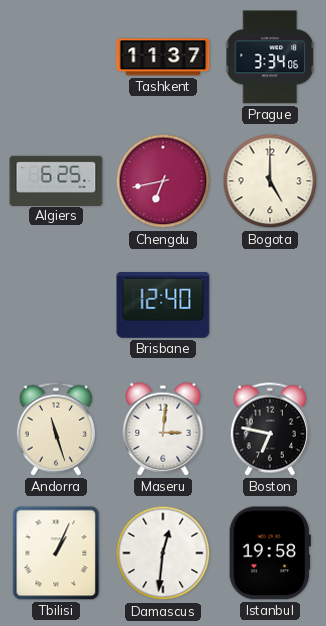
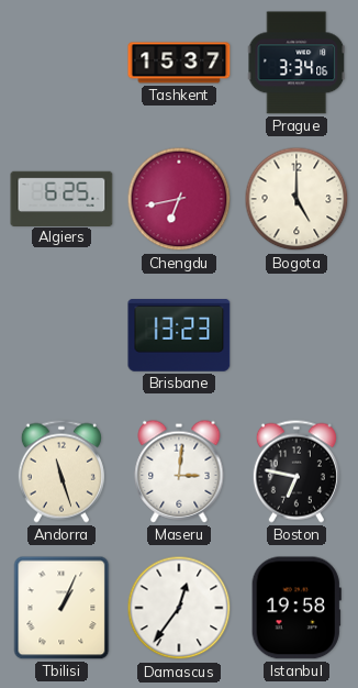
Tashkent: 11:37 -> 15:37
Brisbane: 12:40 -> 13:23
Damascus: 12:31 -> 12:36
